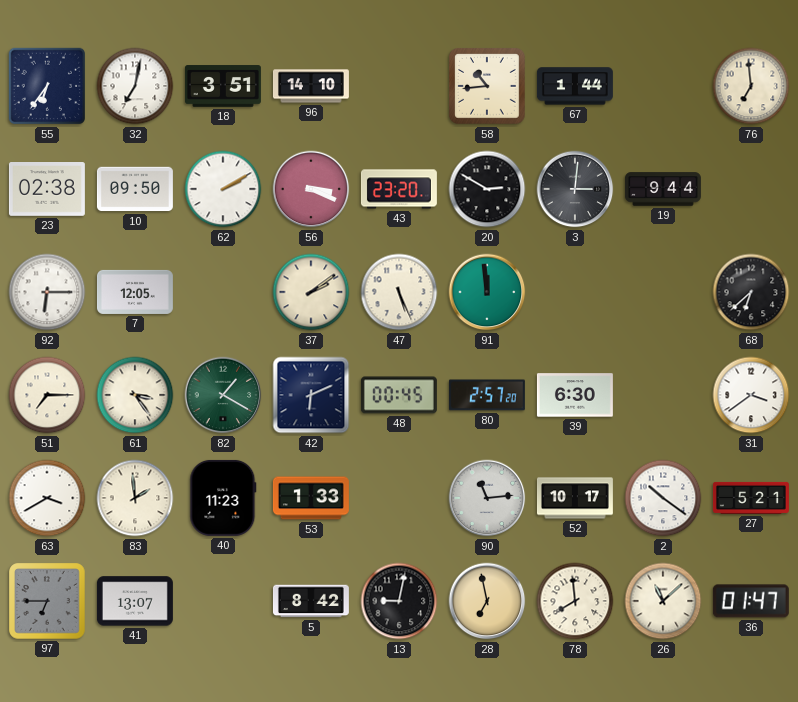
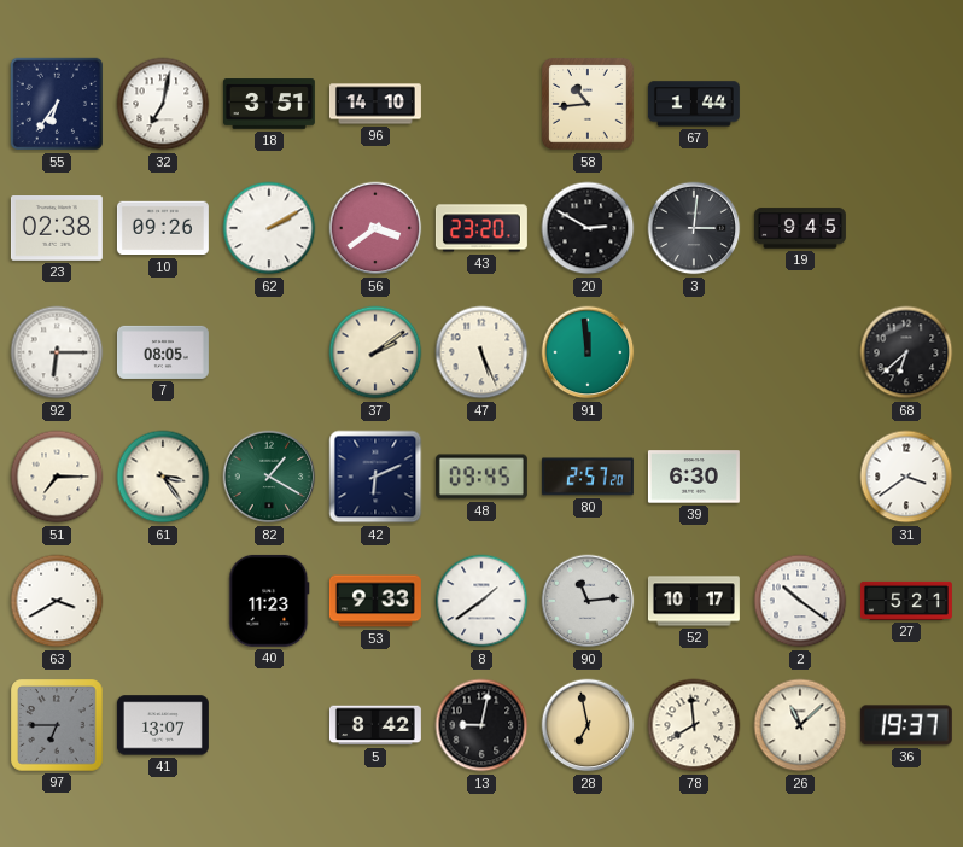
76: 6:59 -> none
10: 09:50 -> 09:26
56: 3:19 -> 3:39
19: 9:44 -> 9:45
7: 12:05 -> 08:05
48: 00:45 -> 09:45
83: 1:59 -> none
53: 1:33 -> 9:33
8: none -> 1:39
36: 01:47 -> 19:37
